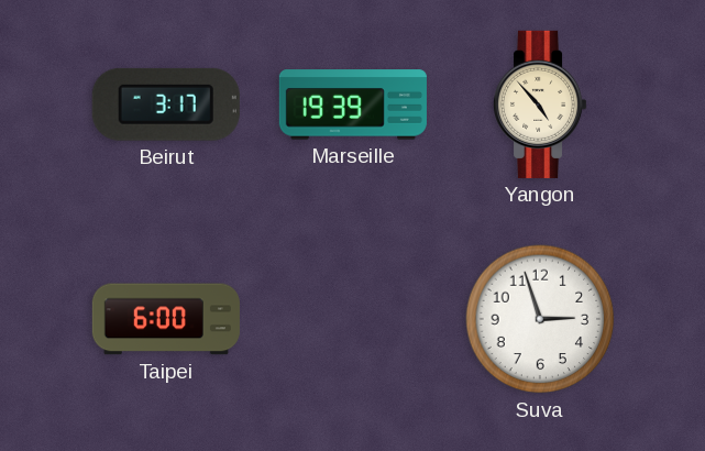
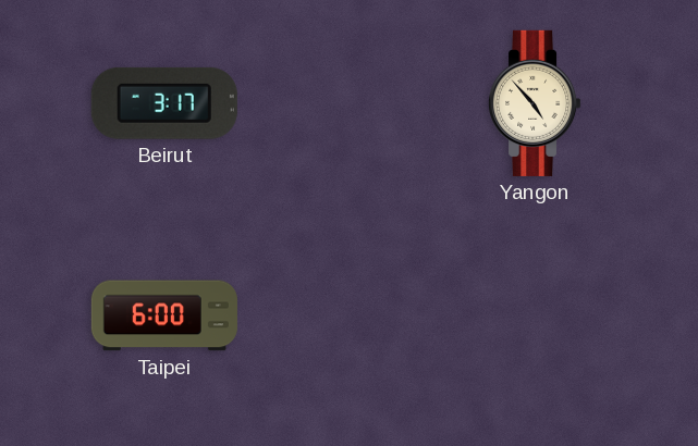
Marseille: 19:39 -> none
Suva: 2:57 -> none
